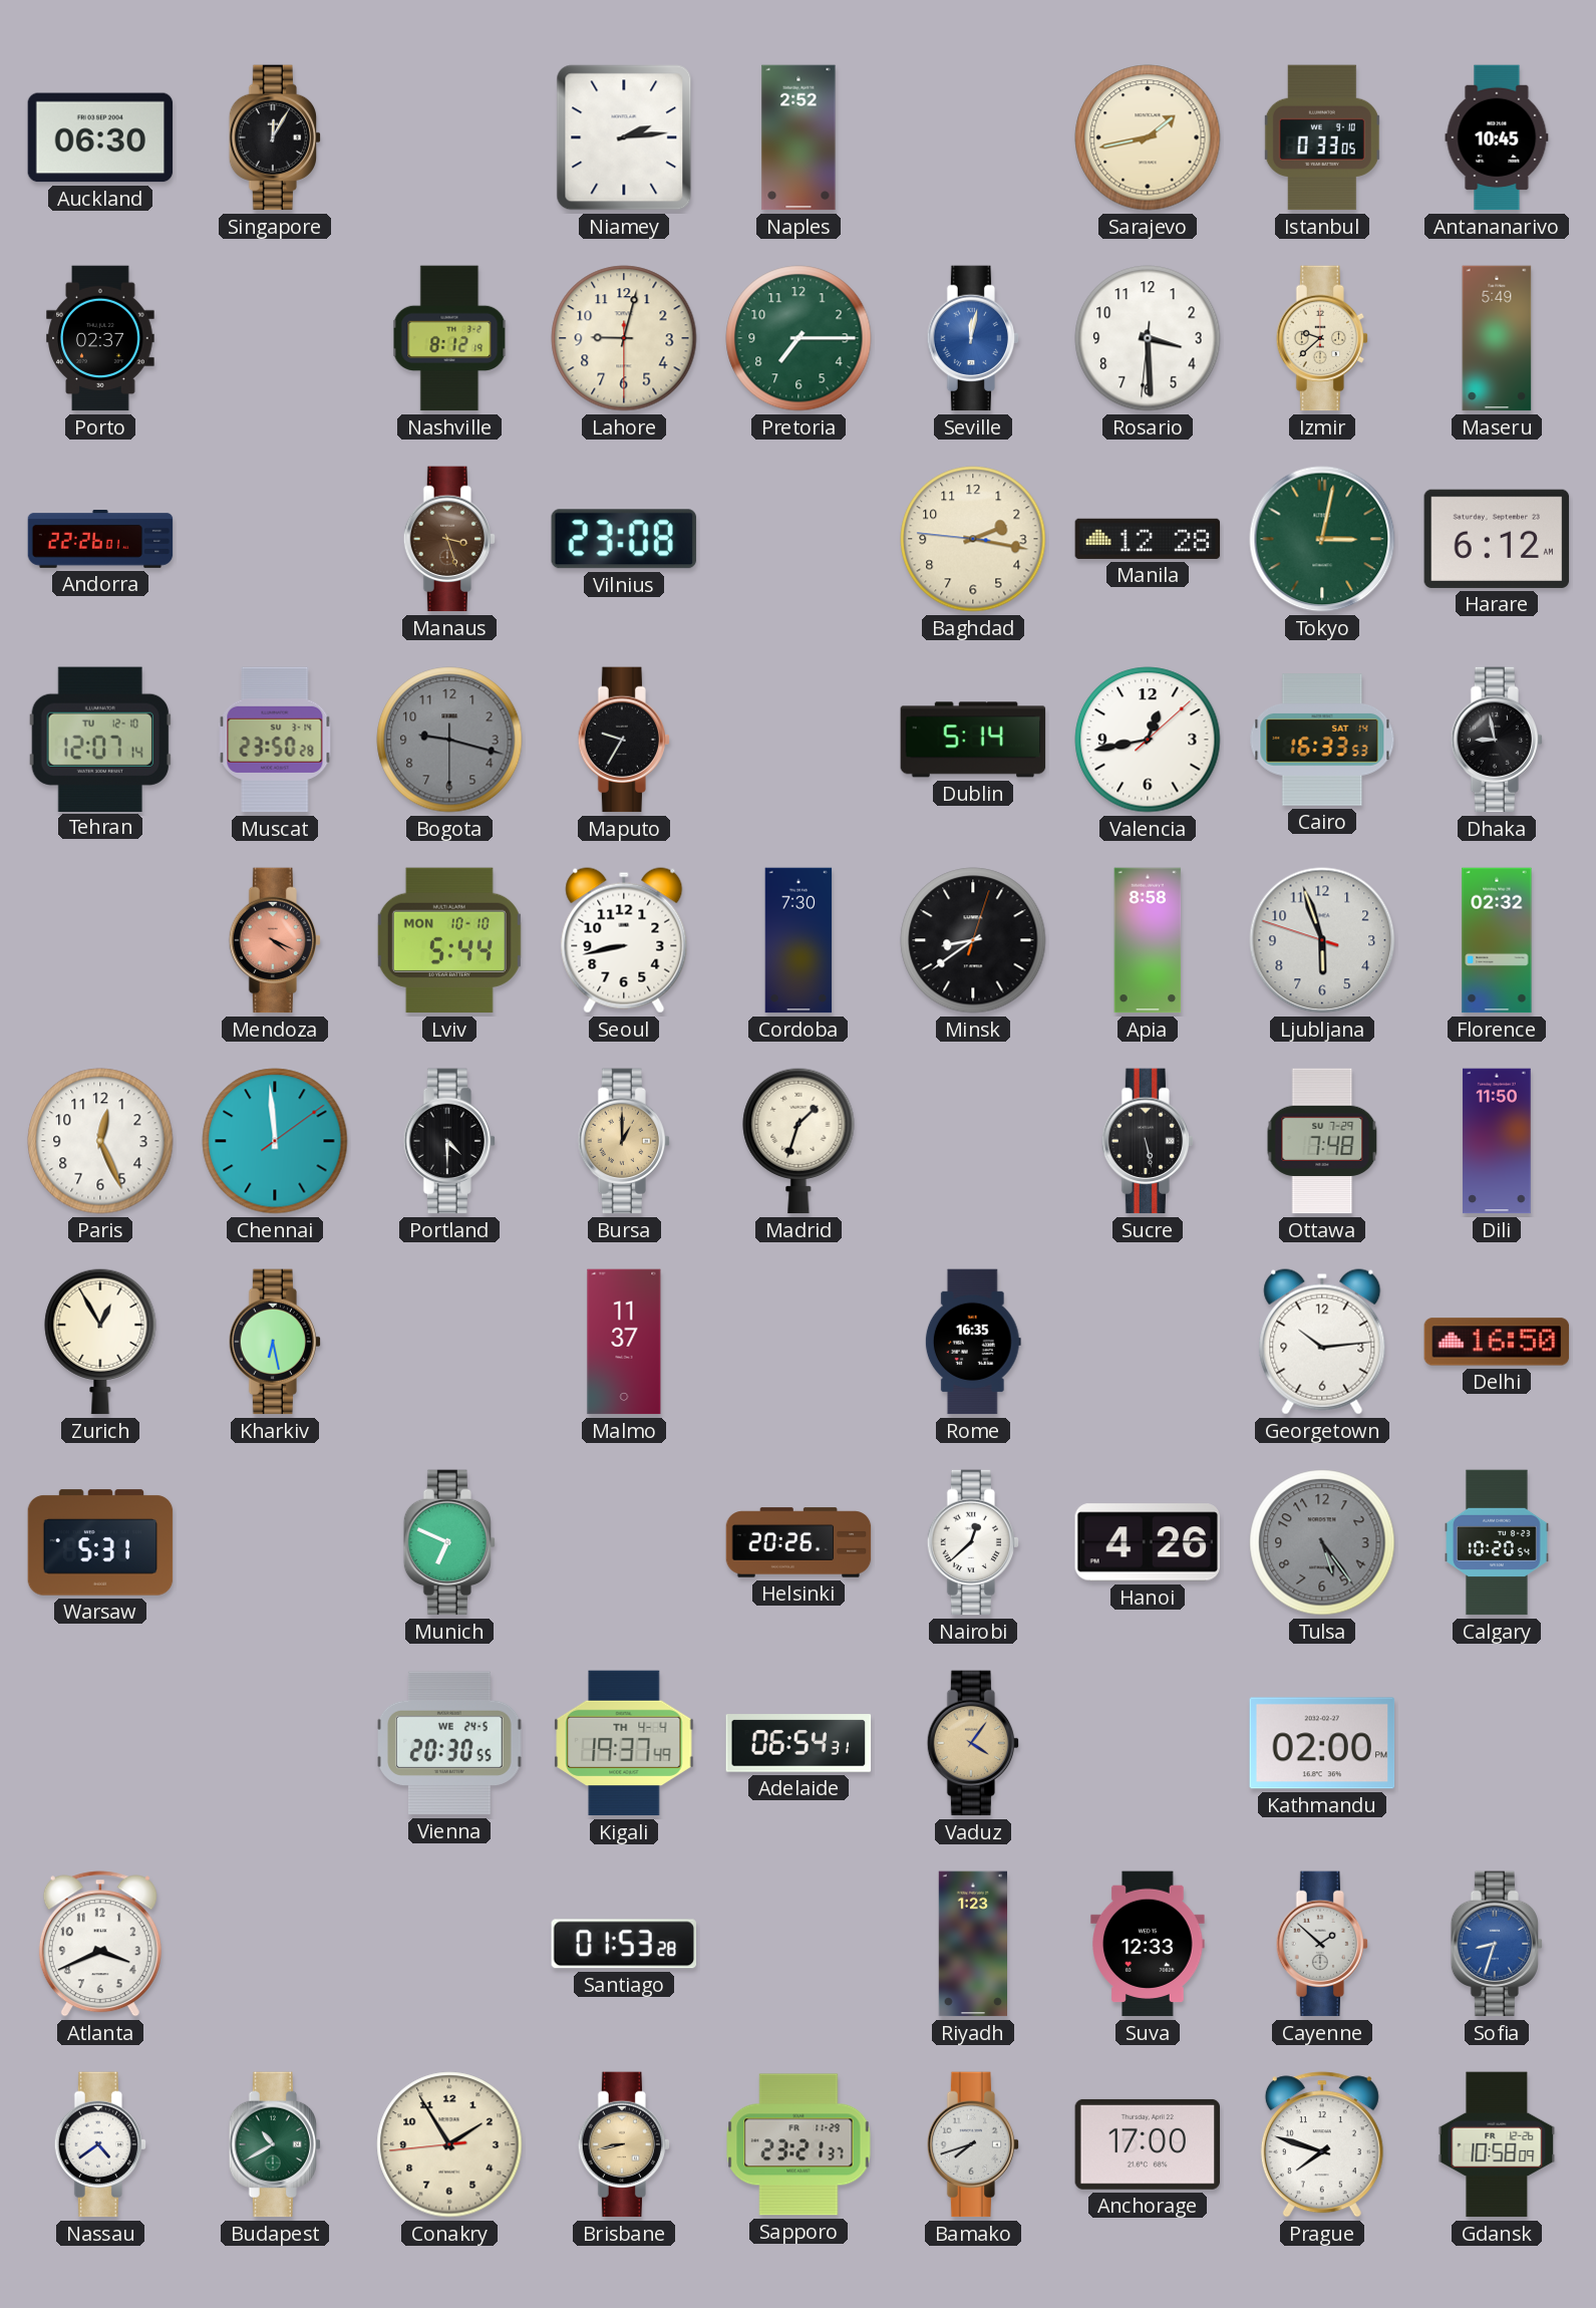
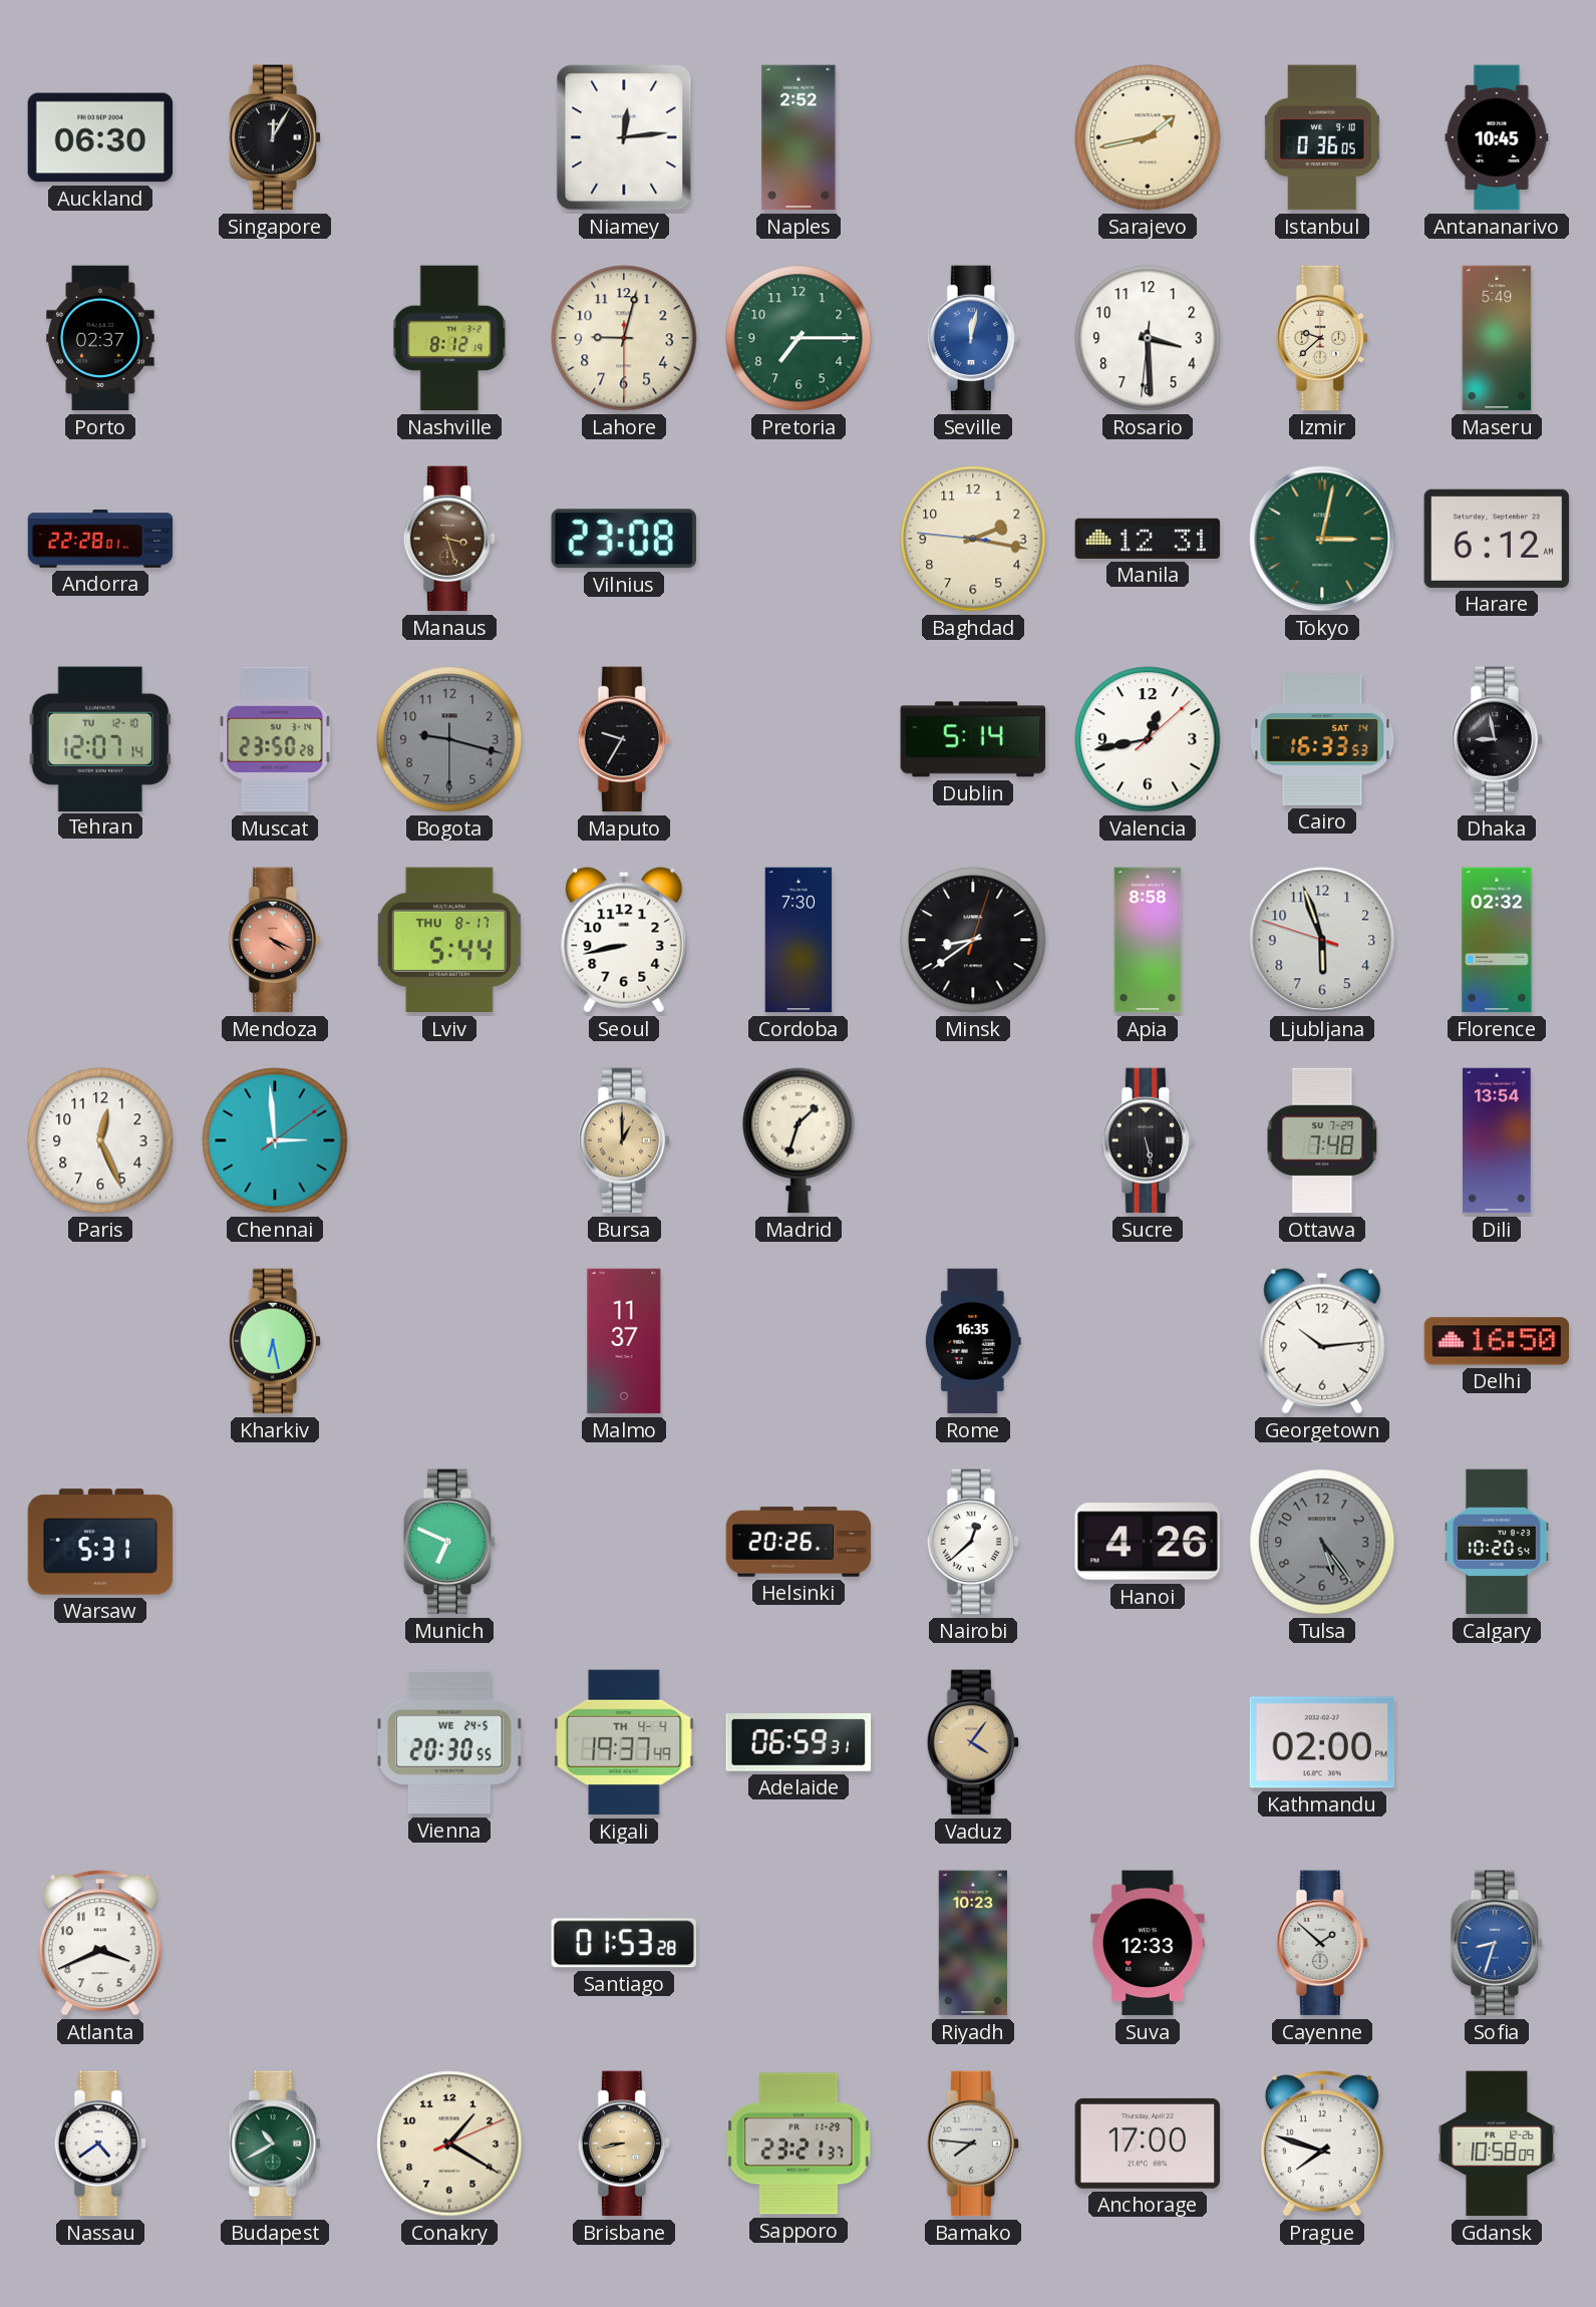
Niamey: 2:14 -> 12:14
Istanbul: 0:33 -> 0:36
Andorra: 22:26 -> 22:28
Manila: 12:28 -> 12:31
Lviv date: MON 10-10 -> THU 8-17
Chennai: 11:59 -> 2:59
Portland: 4:30 -> none
Dili: 11:50 -> 13:54
Zurich: 12:55 -> none
Adelaide: 06:54 -> 06:59
Riyadh: 1:23 -> 10:23
Conakry: 1:54 -> 1:20
Bamako: 7:42 -> 7:46
